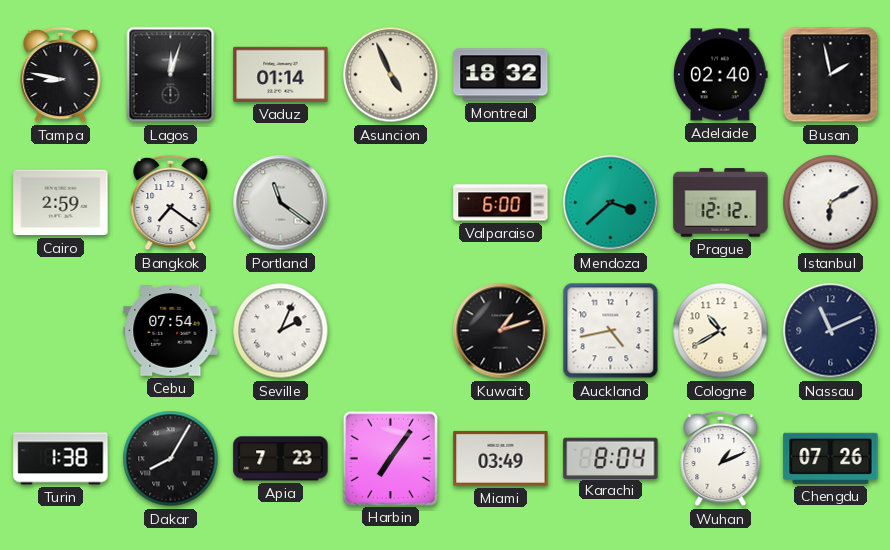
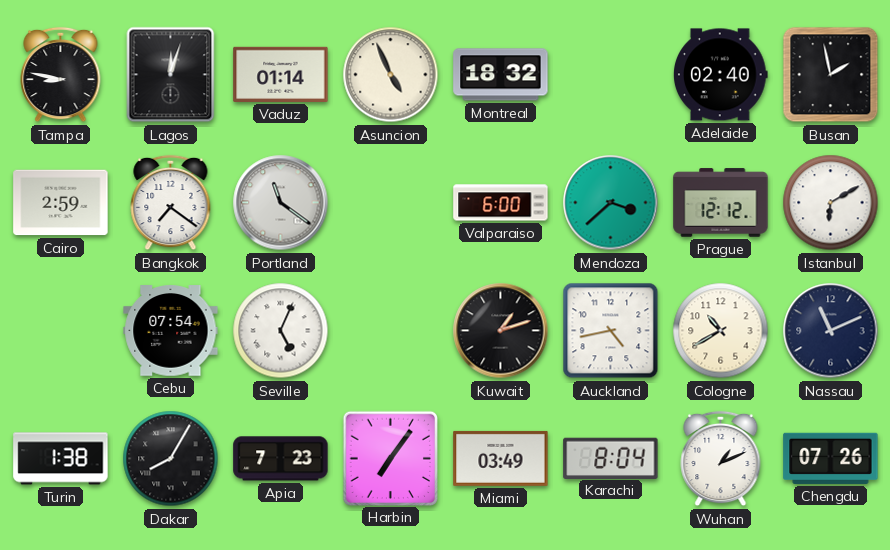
Seville: 2:04 -> 5:04
